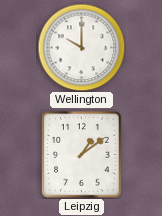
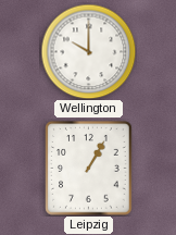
Leipzig: 1:09 -> 1:05
